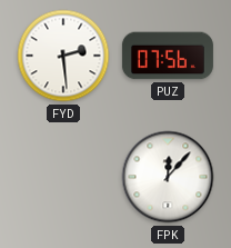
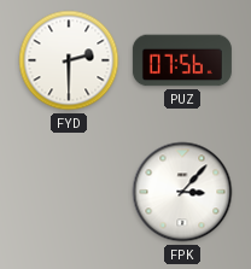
FYD: 2:29 -> 2:30
FPK: 12:07 -> 3:07
